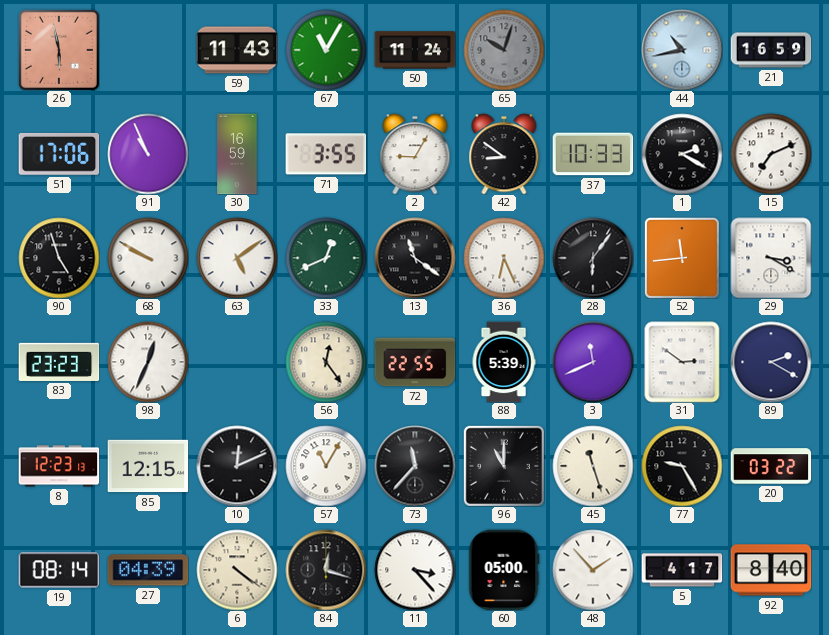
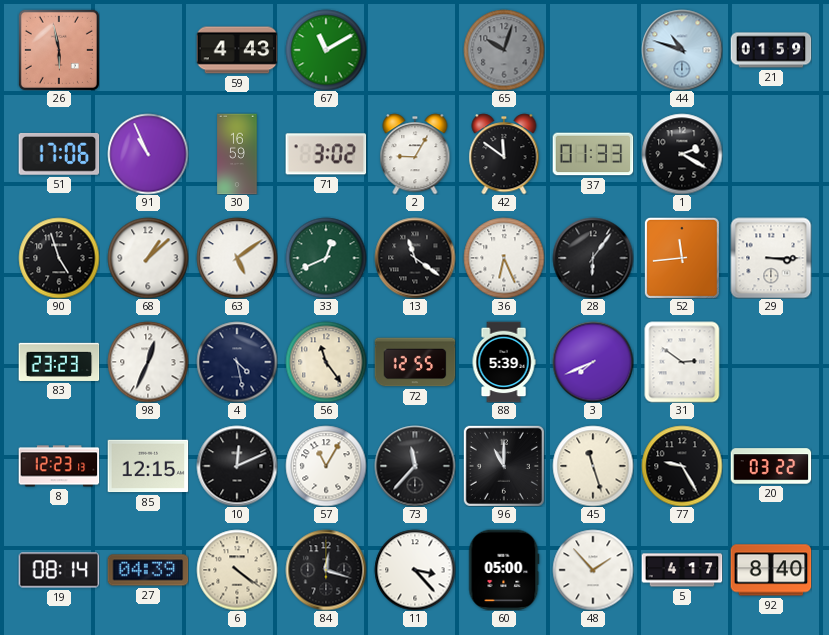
59: 11:43 -> 4:43
67: 11:05 -> 11:10
50: 11:24 -> none
44: 10:43 -> 10:48
21: 16:59 -> 01:59
71: 3:55 -> 3:02
42: 8:51 -> 11:51
37: 10:33 -> 01:33
15: 7:11 -> none
68: 9:50 -> 1:08
29: 3:20 -> 3:15
4: none -> 4:28
56: 12:24 -> 11:24
72: 22:55 -> 12:55
3: 11:41 -> 7:41
89: 2:20 -> none
